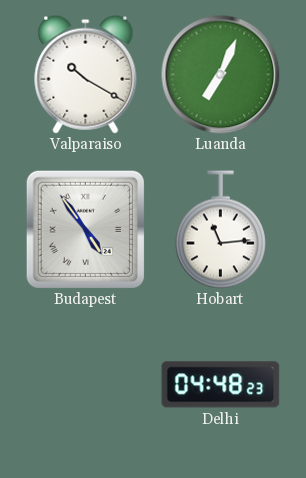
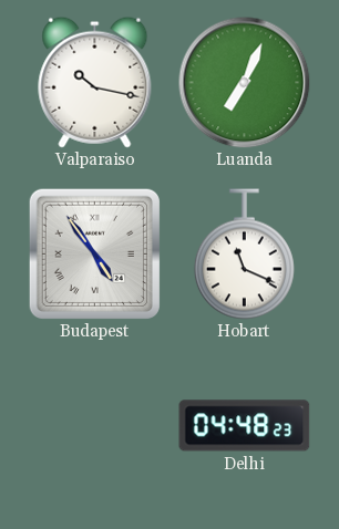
Valparaiso: 10:20 -> 10:17
Hobart: 11:14 -> 11:19
